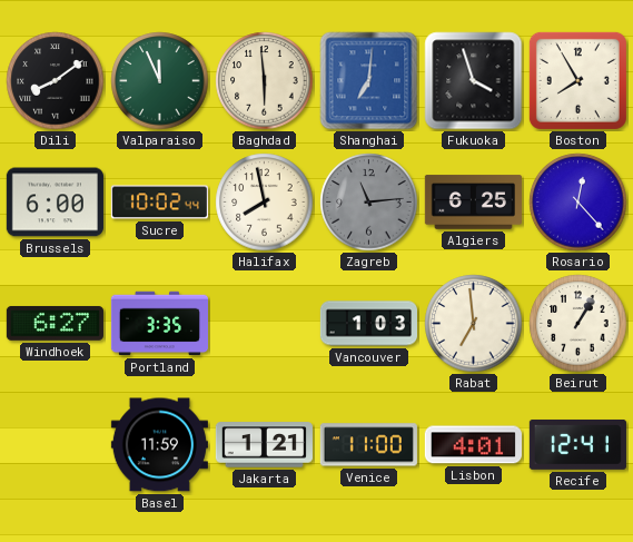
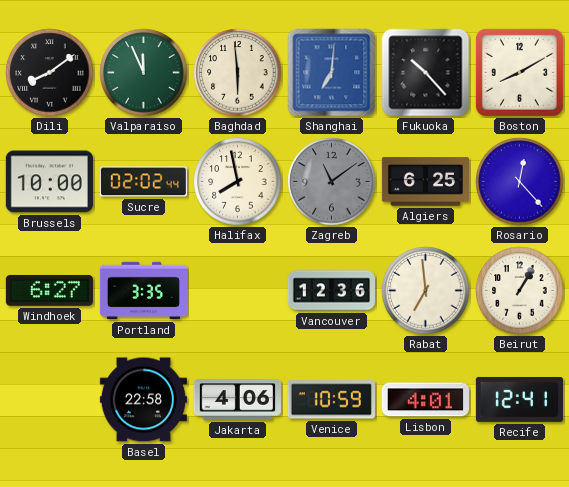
Fukuoka: 3:57 -> 10:23
Boston: 7:55 -> 8:10
Brussels: 6:00 -> 10:00
Sucre: 10:02 -> 02:02
Zagreb: 11:14 -> 11:09
Vancouver: 1:03 -> 12:36
Basel: 11:59 -> 22:58
Jakarta: 1:21 -> 4:06
Venice: 11:00 -> 10:59
